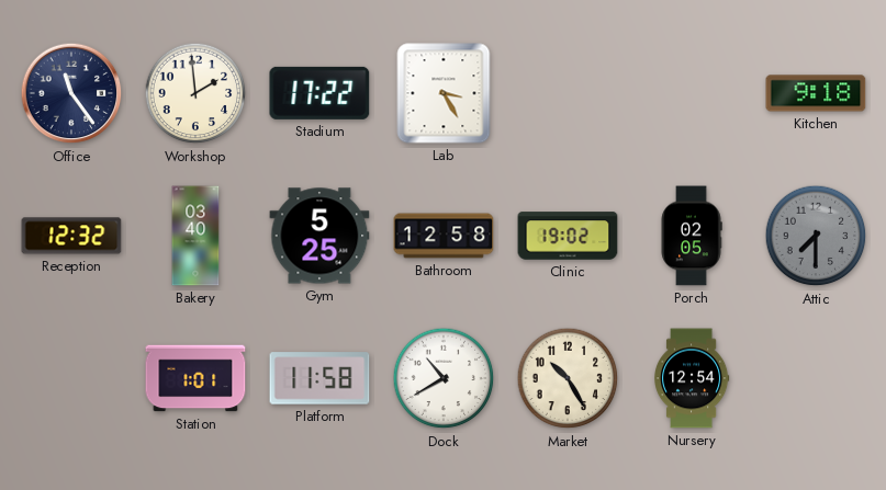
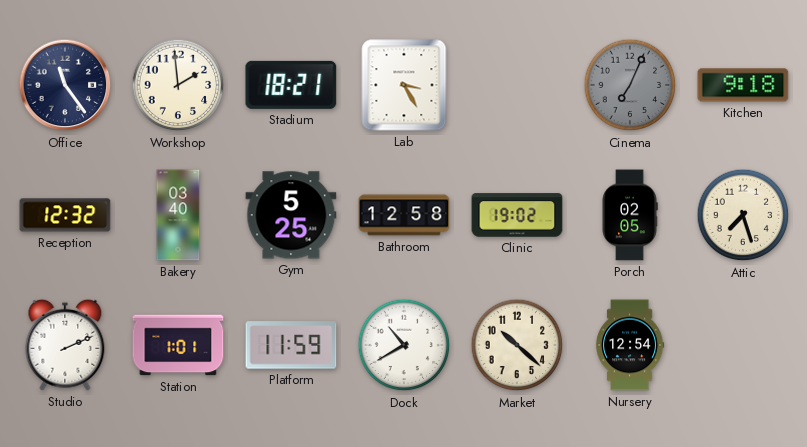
Stadium: 17:22 -> 18:21
Cinema: none -> 7:04
Attic: 7:30 -> 7:27
Attic dial: grey -> cream
Studio: none -> 2:11
Platform: 11:58 -> 11:59
Market: 10:25 -> 10:22
